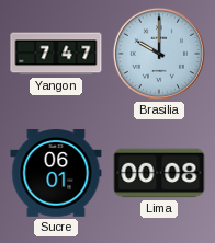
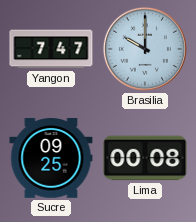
Sucre: 06:01 -> 09:25
